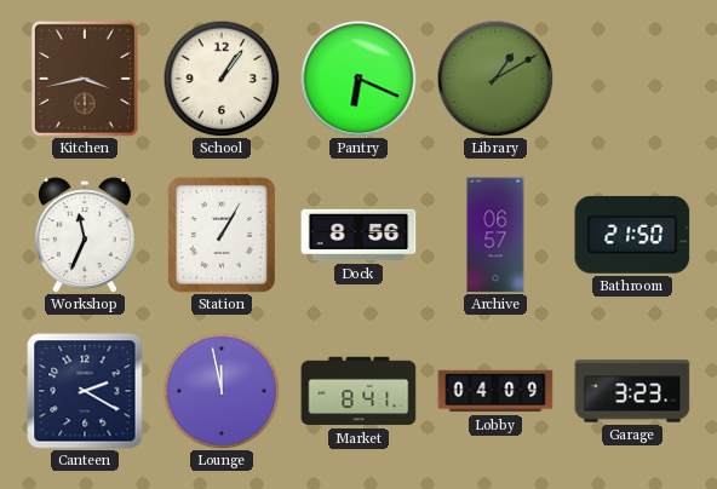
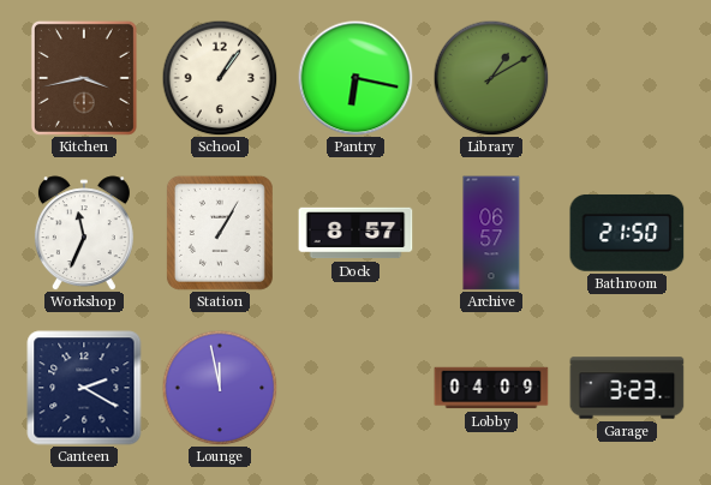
Pantry: 6:19 -> 6:17
Dock: 8:56 -> 8:57
Market: 8:41 -> none
